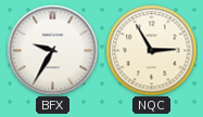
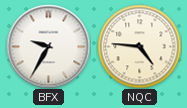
NQC: 2:55 -> 4:46
